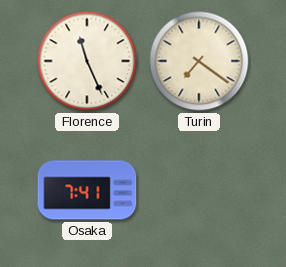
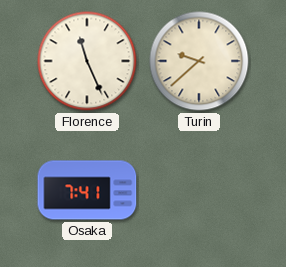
Turin: 7:21 -> 9:38
